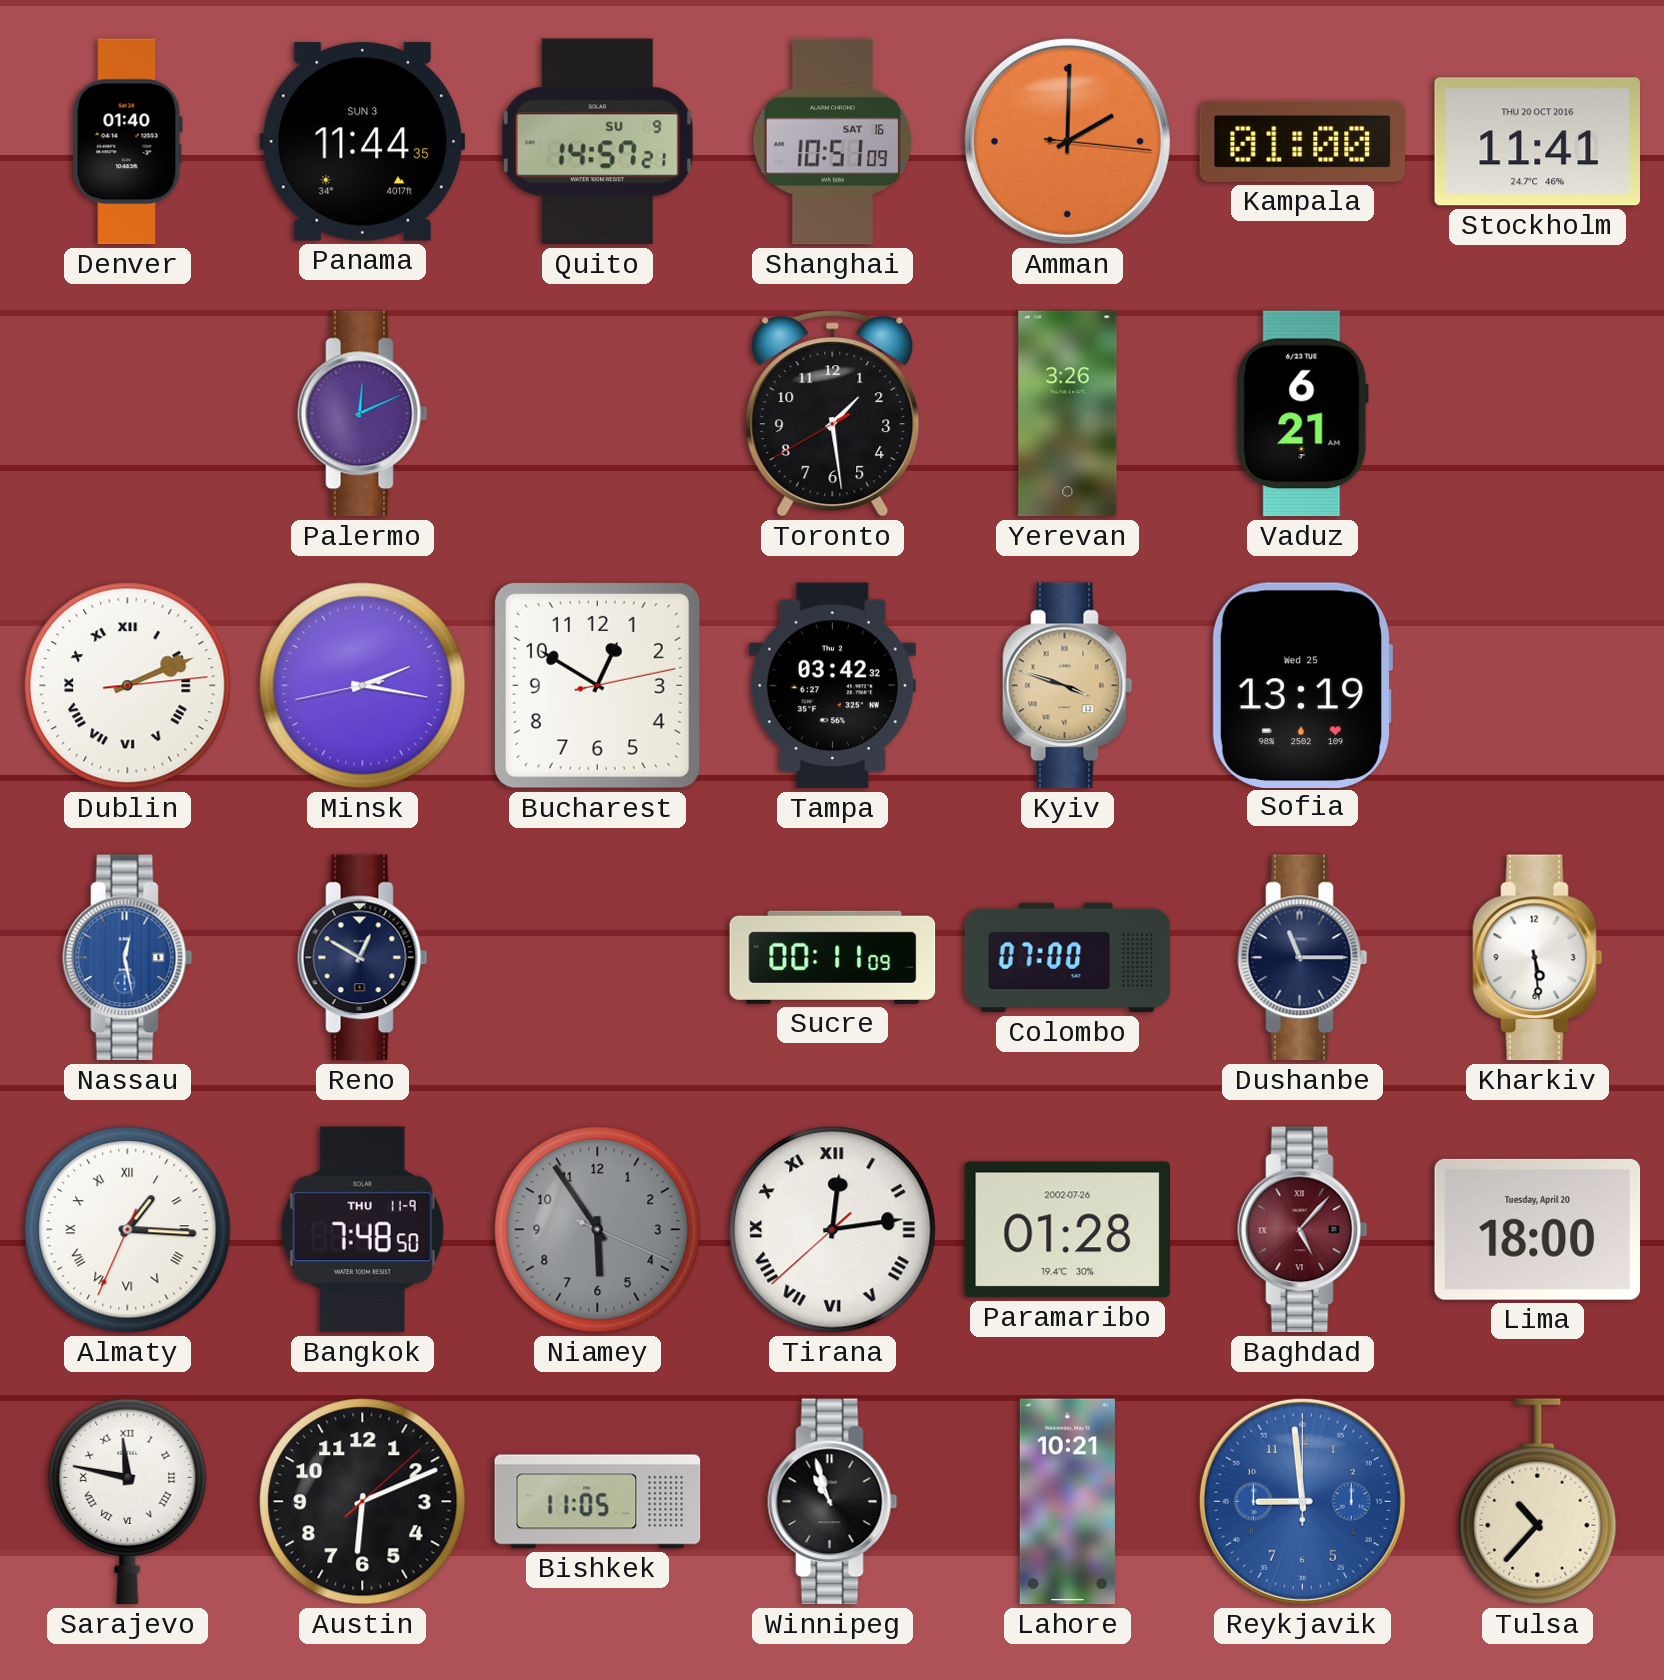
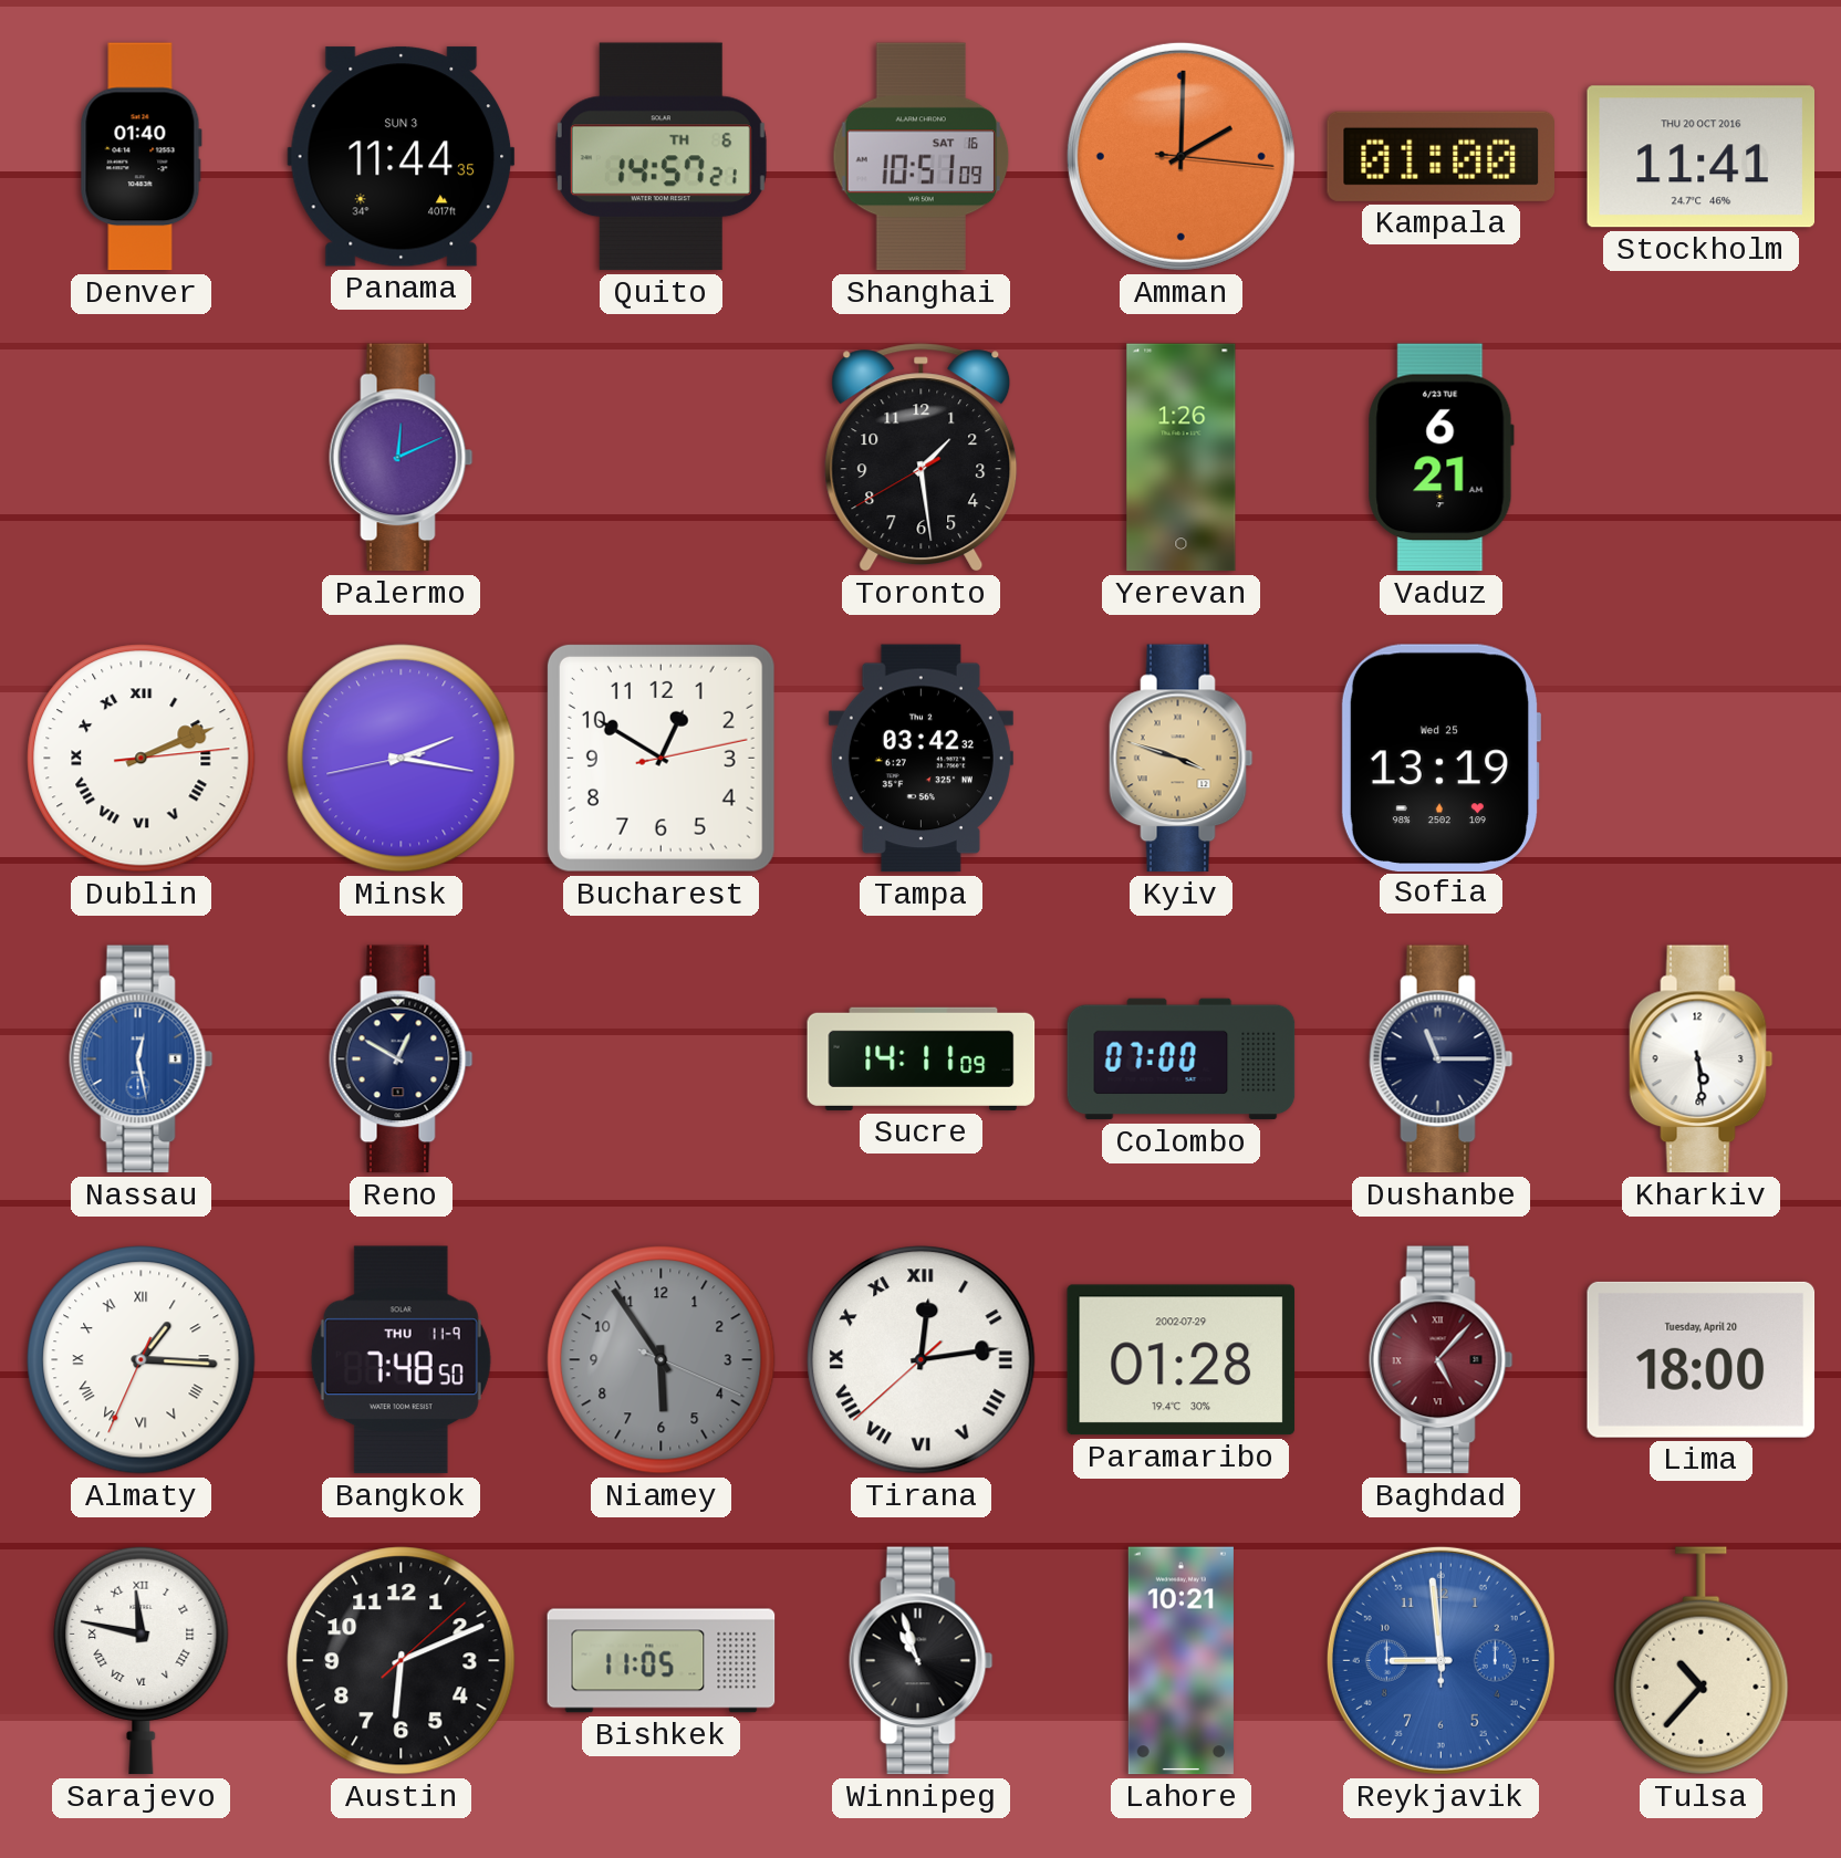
Quito date: SU 9 -> TH 6
Yerevan: 3:26 -> 1:26
Sucre: 00:11 -> 14:11
Paramaribo date: 2002-07-26 -> 2002-07-29
